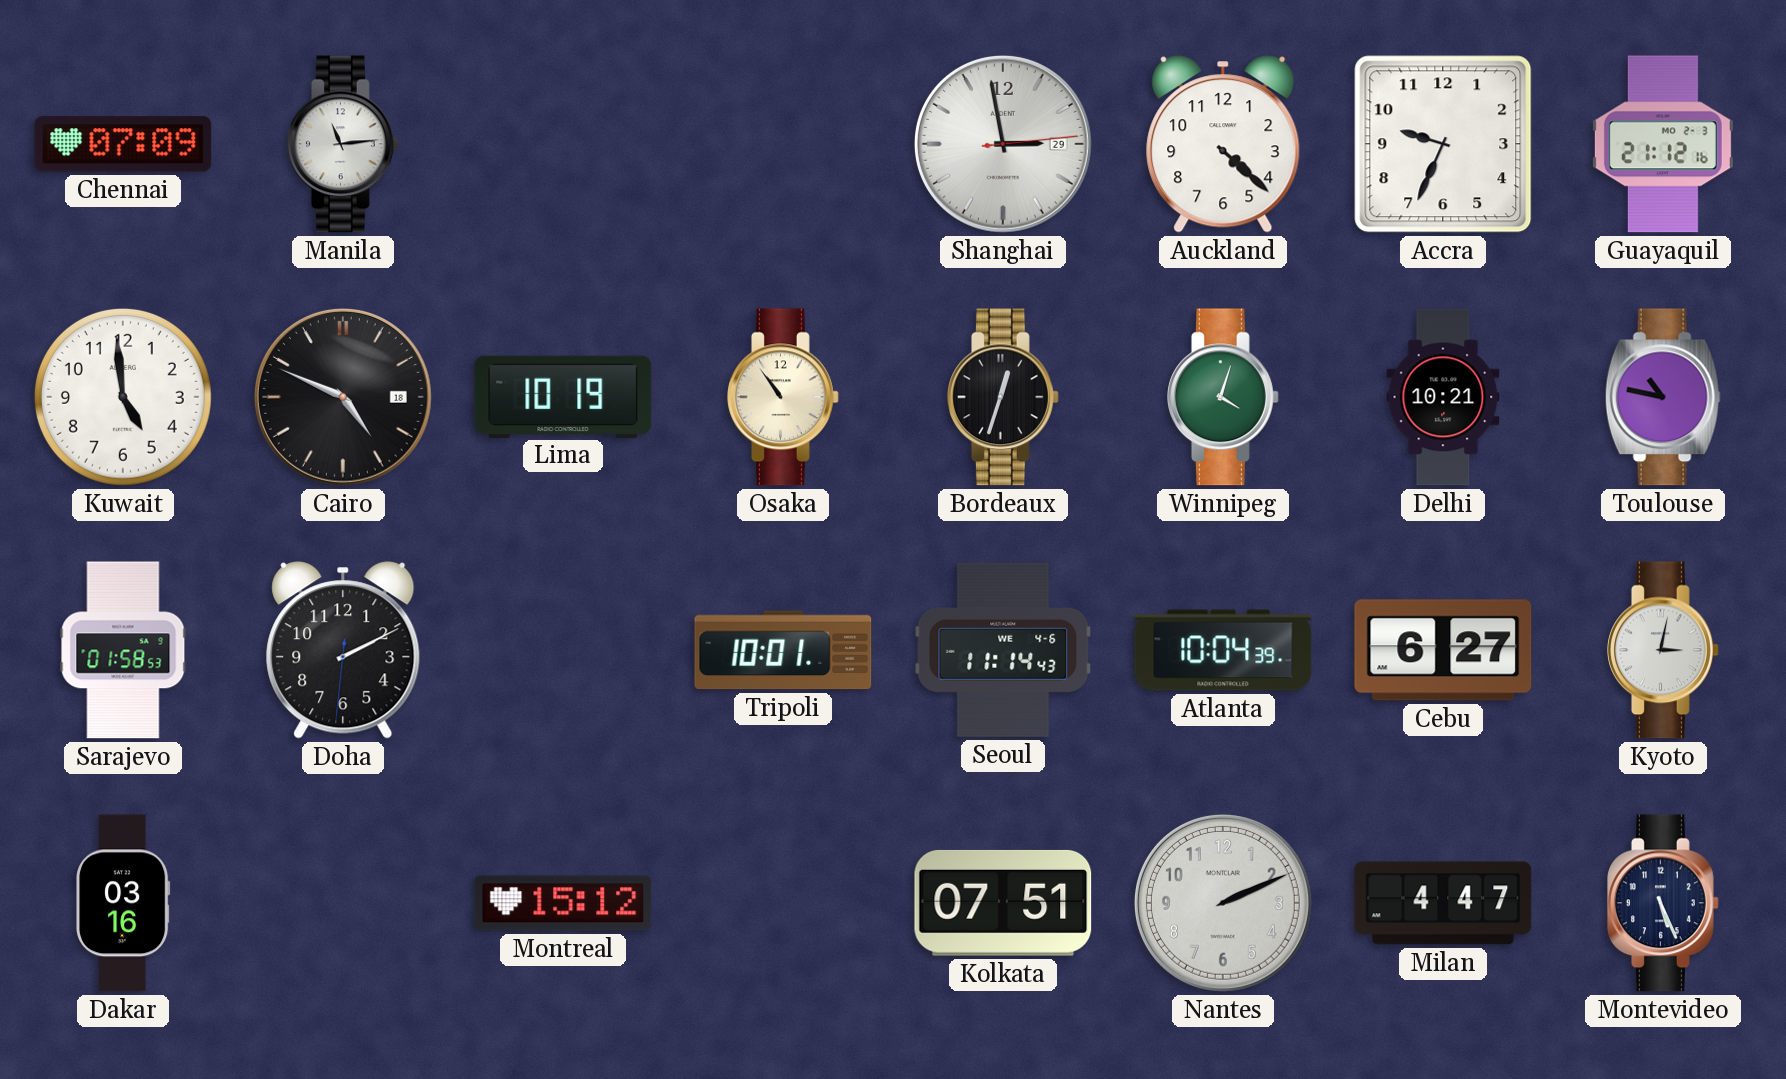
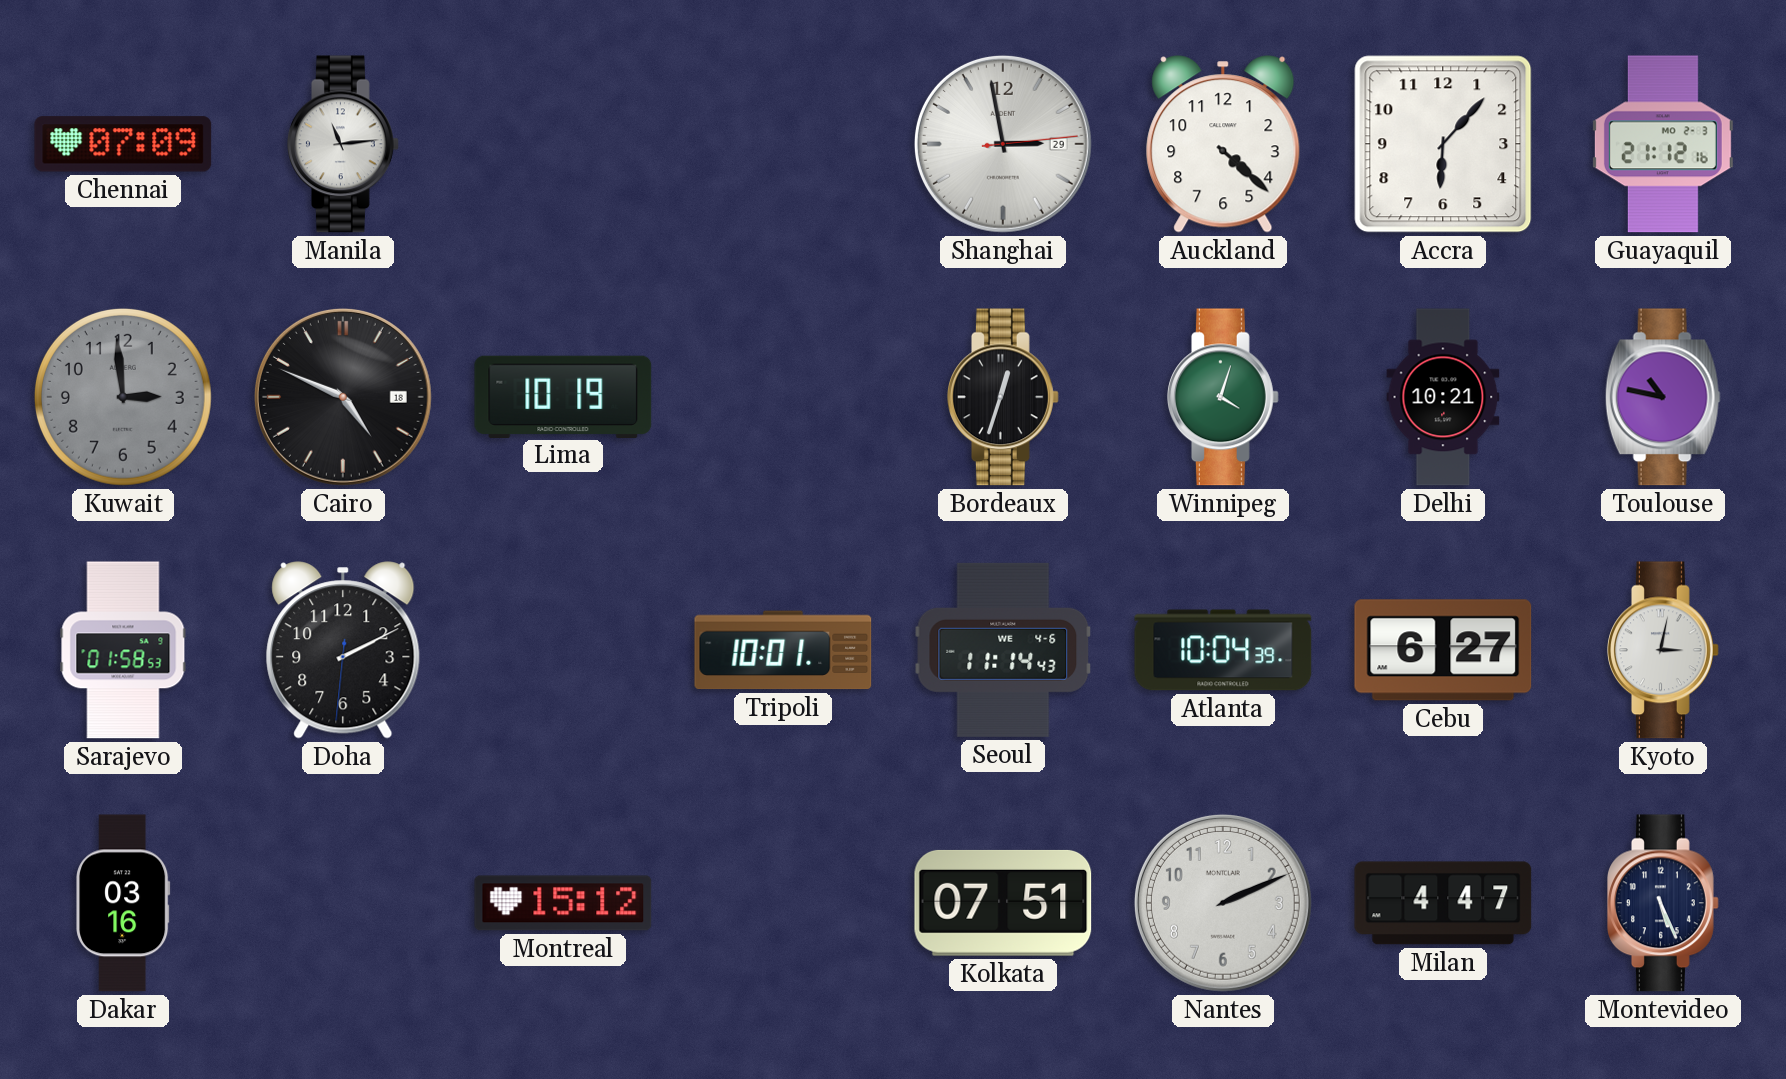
Accra: 9:34 -> 6:07
Kuwait: 4:59 -> 2:59
Kuwait dial: white -> grey
Osaka: 10:54 -> none
